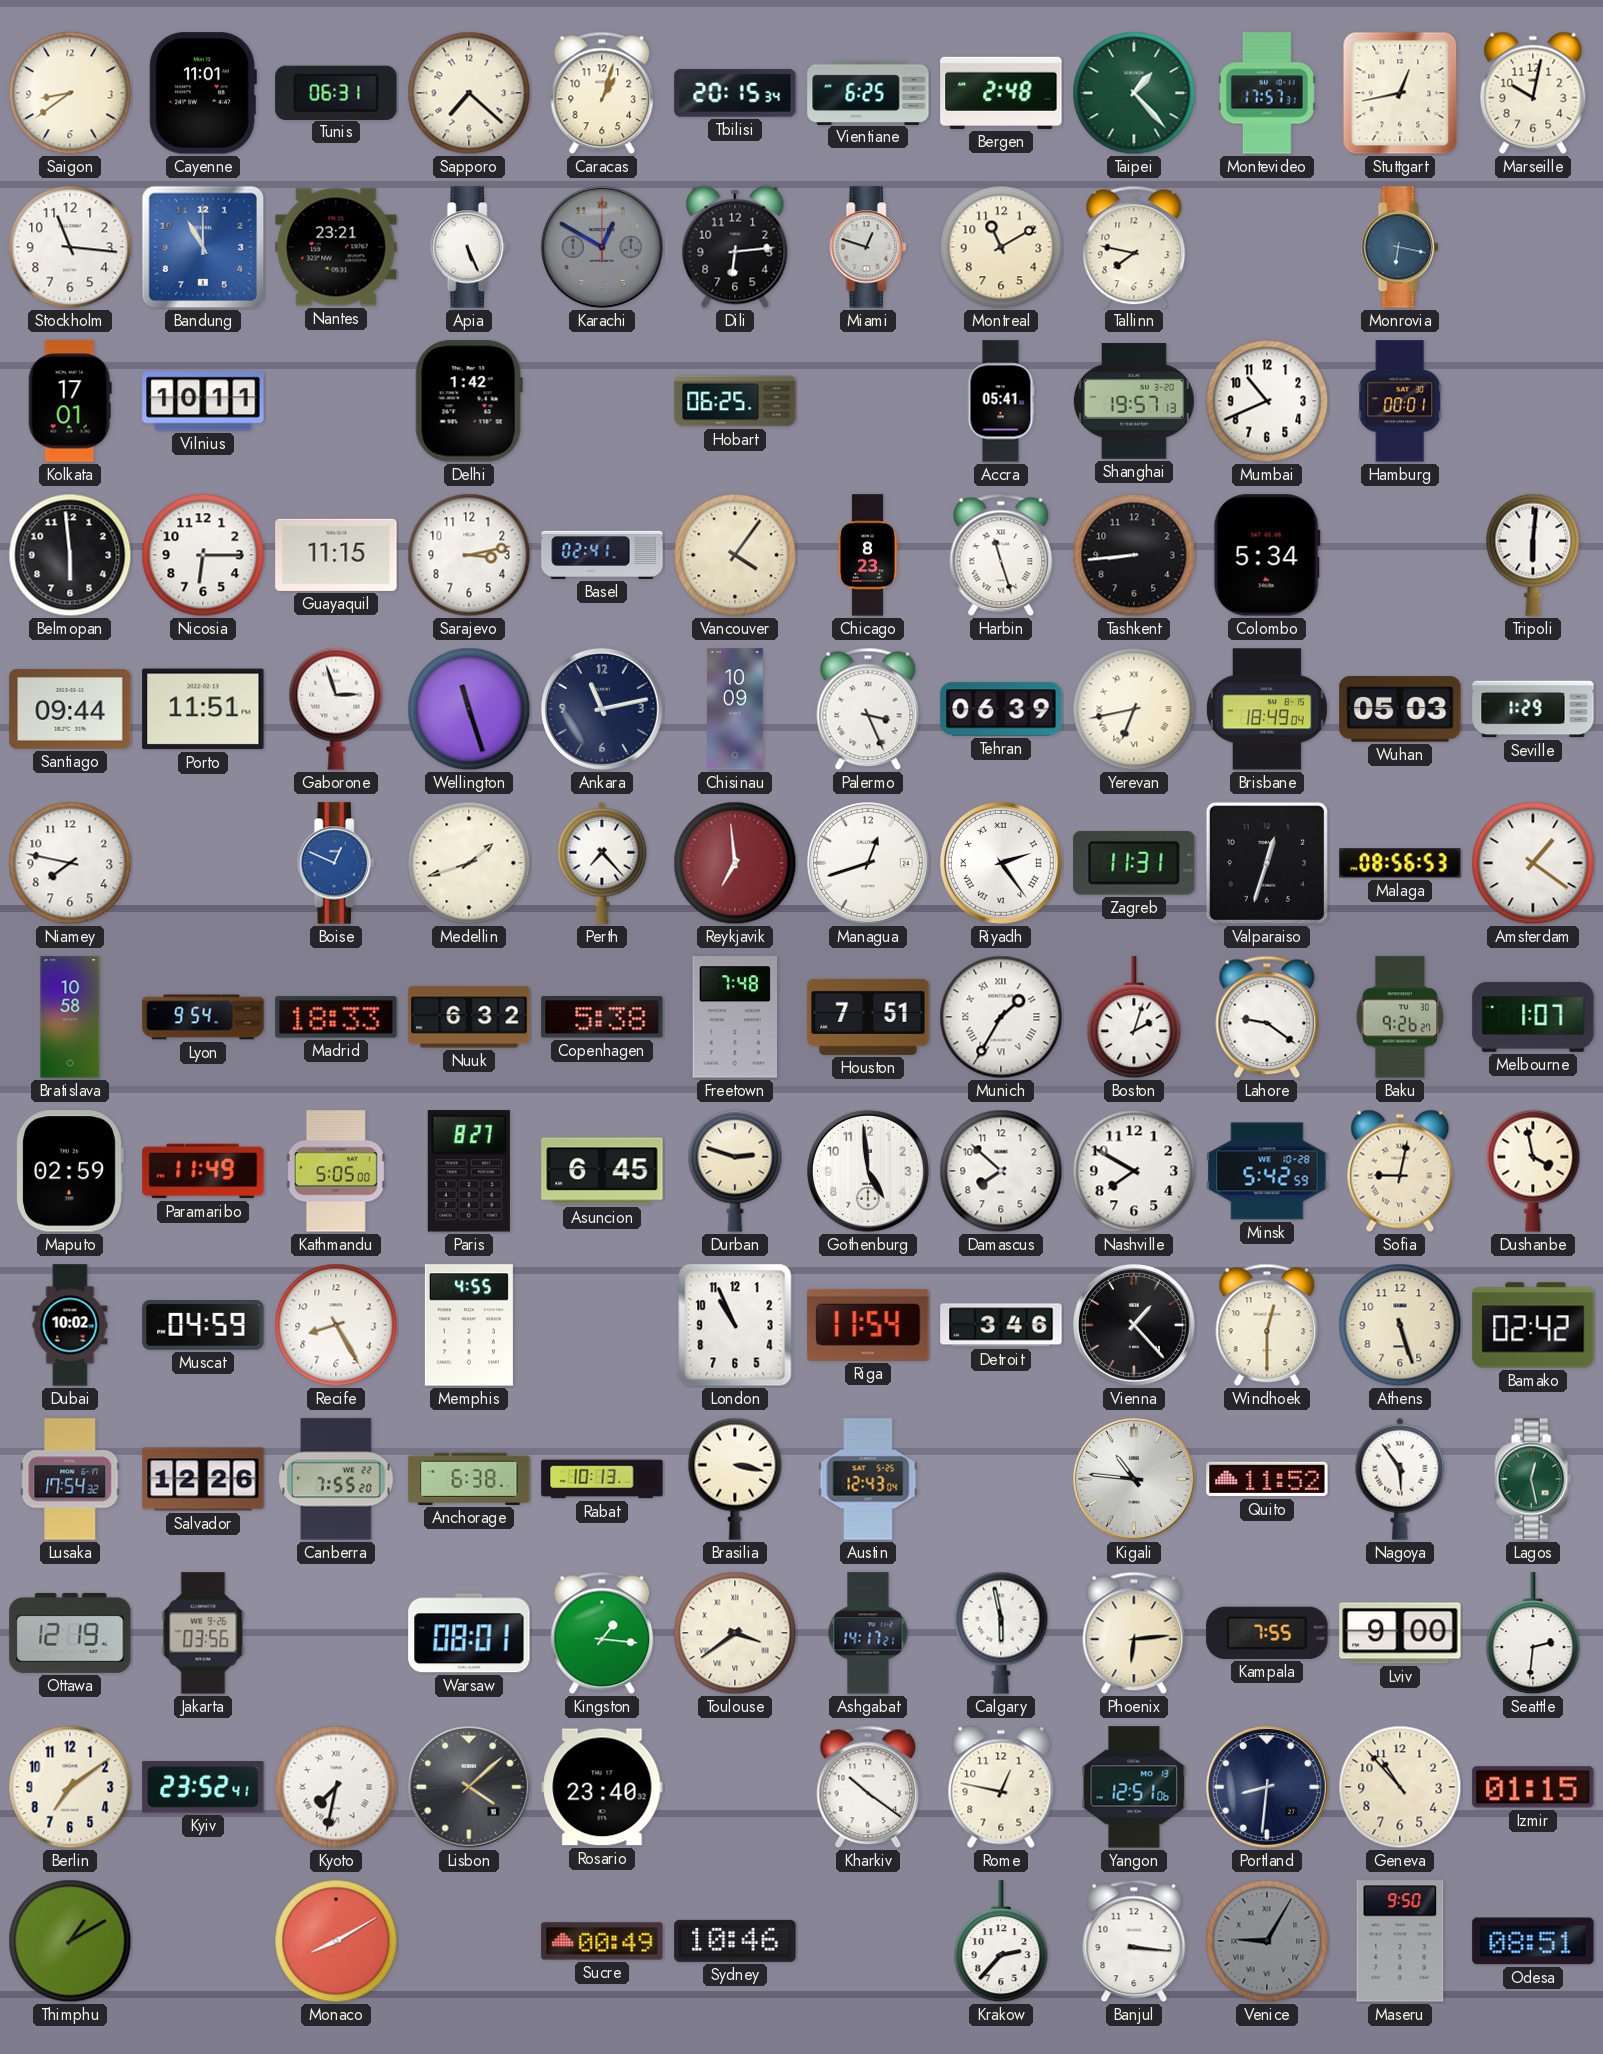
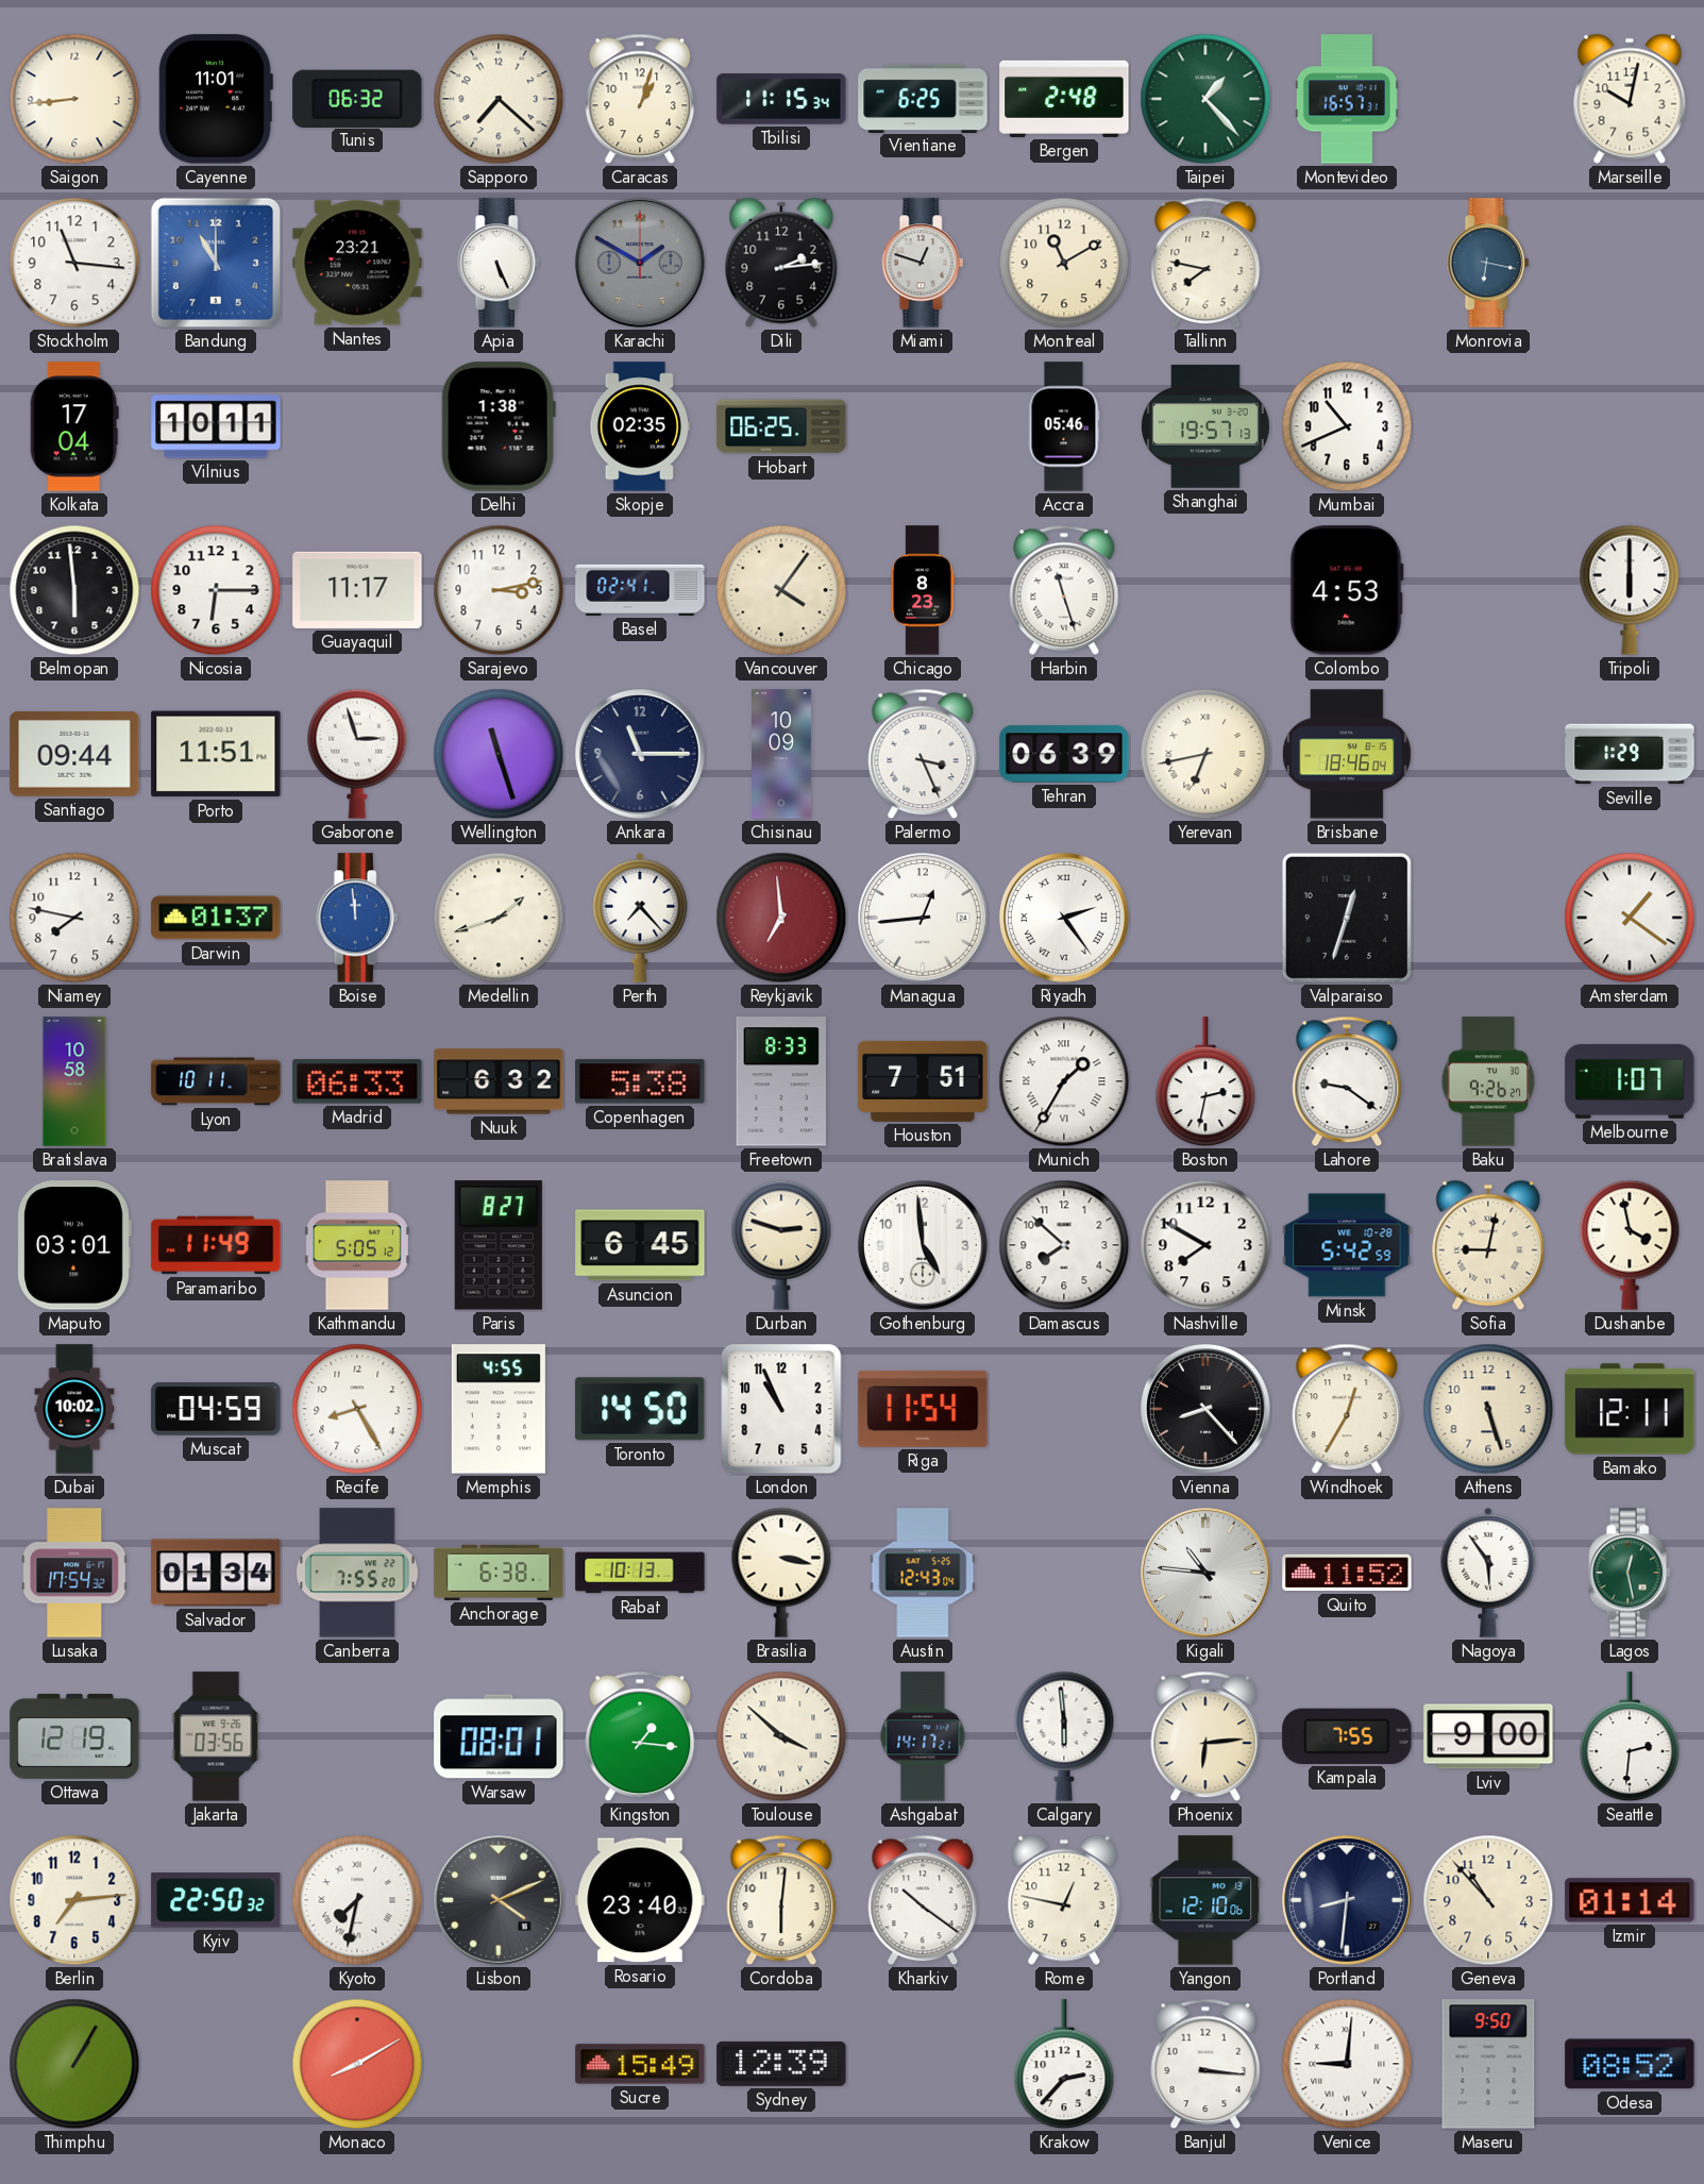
Saigon: 8:39 -> 8:44
Tunis: 06:31 -> 06:32
Tbilisi: 20:15 -> 11:15
Montevideo: 17:57 -> 16:57
Stuttgart: 12:43 -> none
Karachi: 12:50 -> 1:50
Dili: 6:14 -> 2:14
Kolkata: 17:01 -> 17:04
Delhi: 1:42 -> 1:38
Skopje: none -> 02:35
Accra: 05:41 -> 05:46
Hamburg: 00:01 -> none
Guayaquil: 11:15 -> 11:17
Tashkent: 8:44 -> none
Colombo: 5:34 -> 4:53
Tripoli: 6:01 -> 6:00
Ankara: 11:13 -> 11:15
Brisbane: 18:49 -> 18:46
Wuhan: 05:03 -> none
Darwin: none -> 01:37
Boise: 12:49 -> 11:59
Managua: 12:42 -> 12:44
Zagreb: 11:31 -> none
Malaga: 08:56 -> none
Lyon: 9:54 -> 10:11
Madrid: 18:33 -> 06:33
Freetown: 7:48 -> 8:33
Boston: 2:03 -> 2:32
Maputo: 02:59 -> 03:01
Kathmandu: 5:05:00 -> 5:05:12
Toronto: none -> 14:50
Detroit: 3:46 -> none
Vienna: 1:23 -> 8:23
Windhoek: 12:30 -> 12:35
Bamako: 02:42 -> 12:11
Salvador: 12:26 -> 01:34
Toulouse: 3:39 -> 3:52
Calgary: 5:58 -> 5:59
Berlin: 7:09 -> 7:14
Kyiv: 23:52 -> 22:50
Lisbon: 4:08 -> 4:11
Cordoba: none -> 6:01
Yangon: 12:51 -> 12:10
Izmir: 01:15 -> 01:14
Thimphu: 1:10 -> 1:05
Sucre: 00:49 -> 15:49
Sydney: 10:46 -> 12:39
Venice: 9:05 -> 9:01
Venice dial: grey -> white
Odesa: 08:51 -> 08:52
